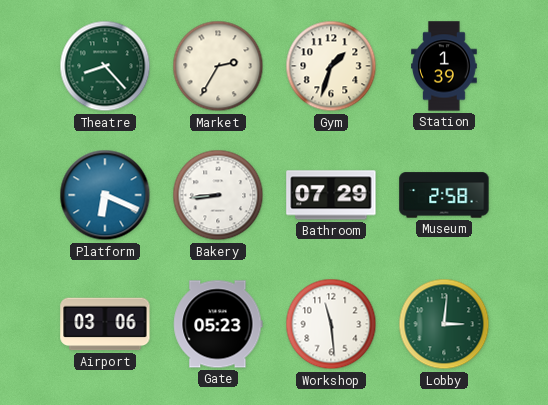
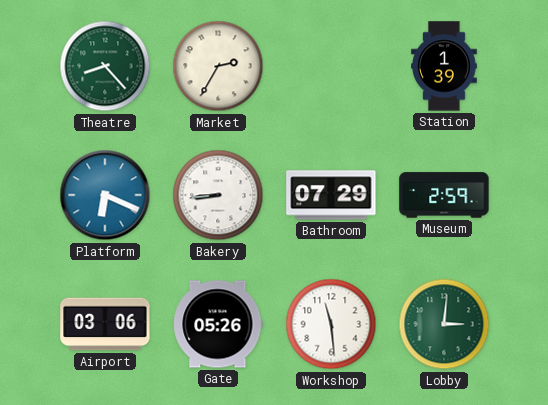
Gym: 1:33 -> none
Museum: 2:58 -> 2:59
Gate: 05:23 -> 05:26
